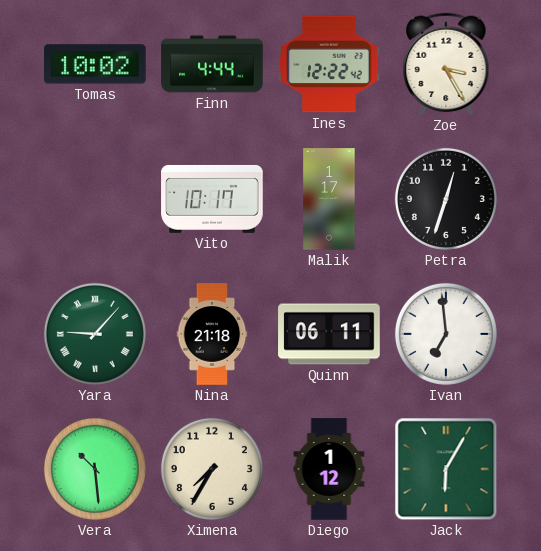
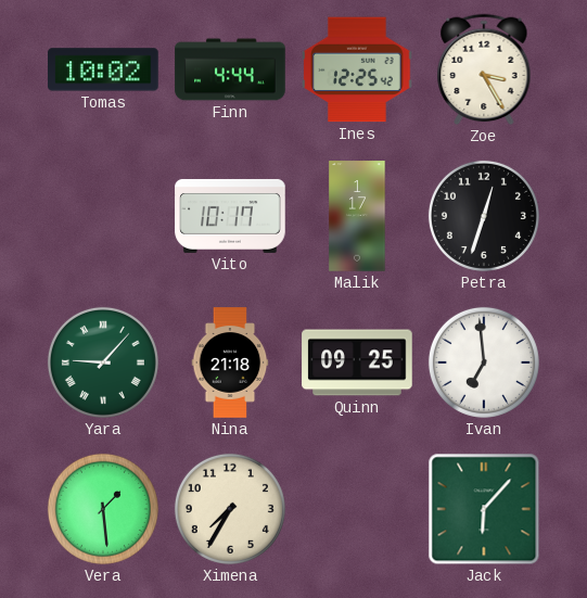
Ines: 12:22 -> 12:25
Quinn: 06:11 -> 09:25
Vera: 10:29 -> 1:29
Diego: 1:12 -> none
Jack: 6:05 -> 6:07
